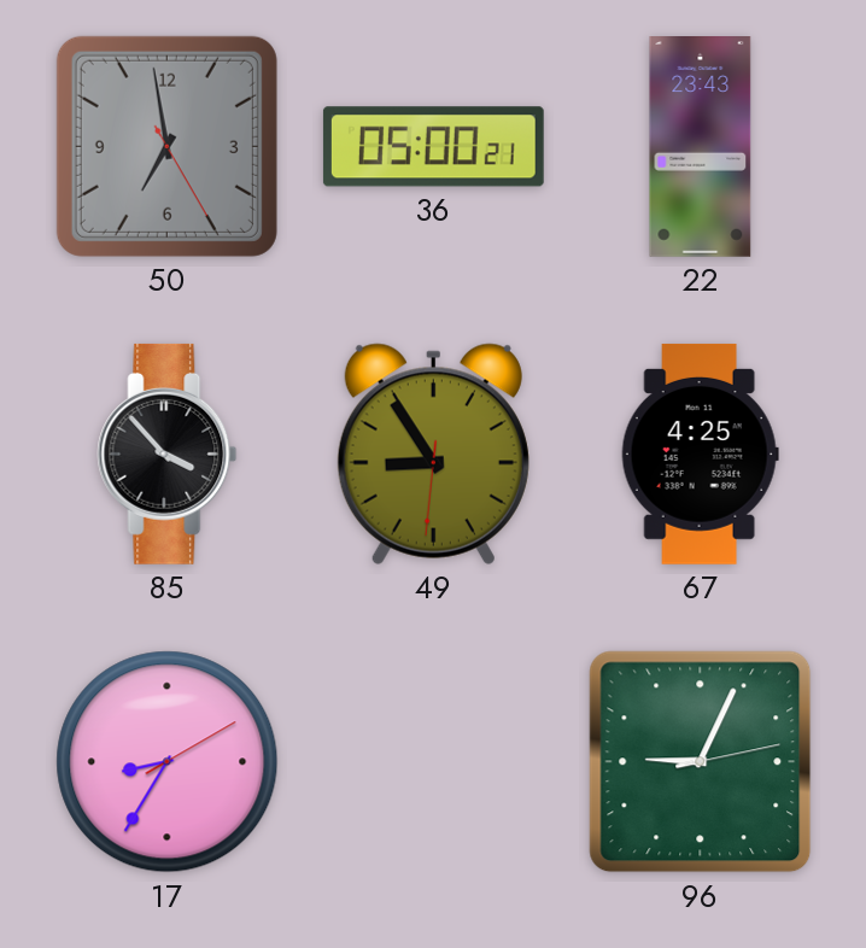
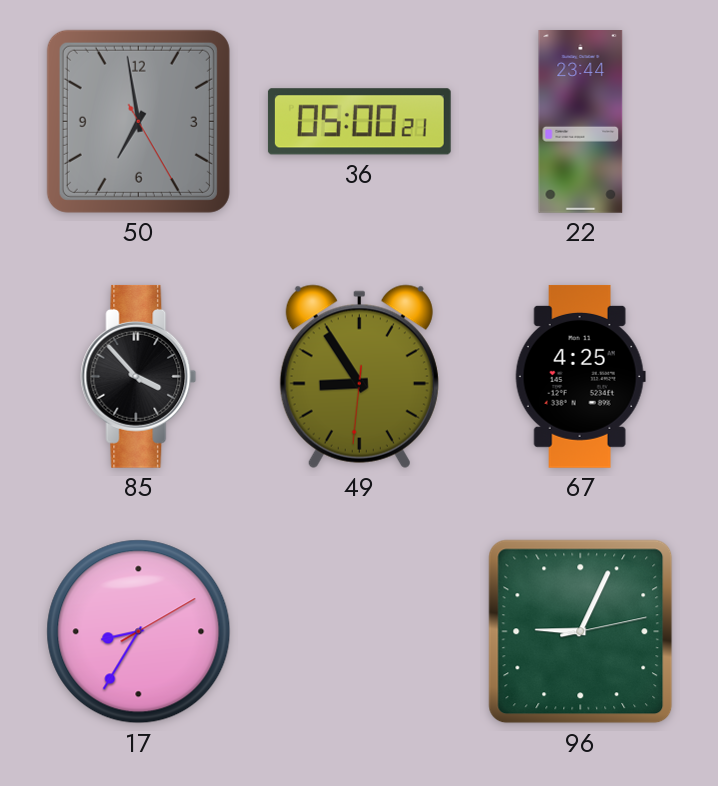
22: 23:43 -> 23:44
